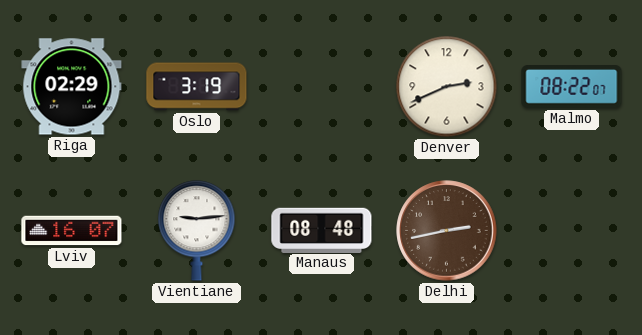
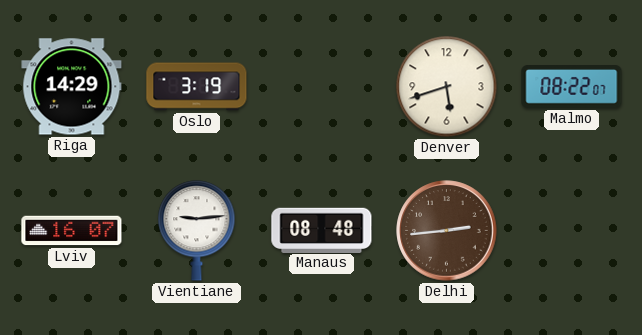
Riga: 02:29 -> 14:29
Denver: 2:41 -> 5:42
Delhi: 2:43 -> 2:44
